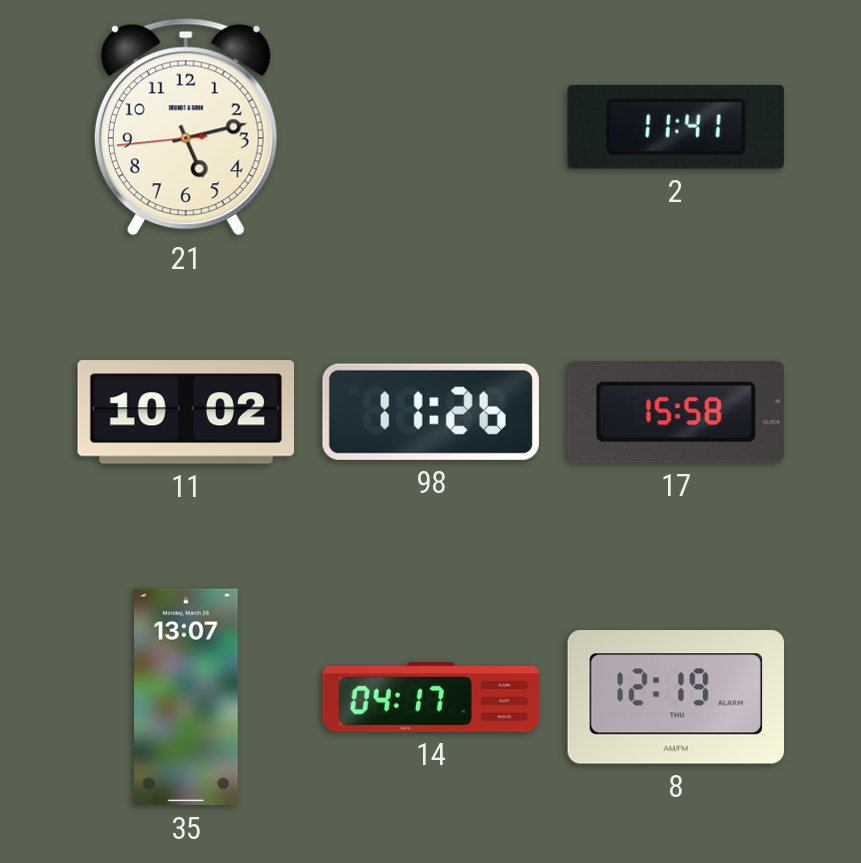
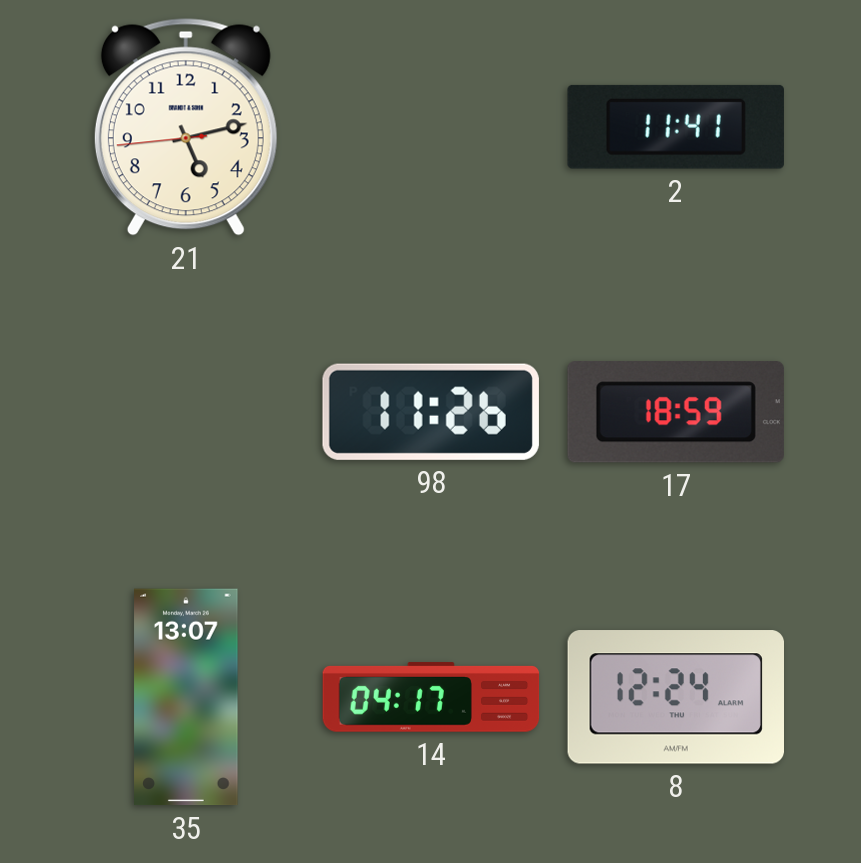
11: 10:02 -> none
17: 15:58 -> 18:59
8: 12:19 -> 12:24
